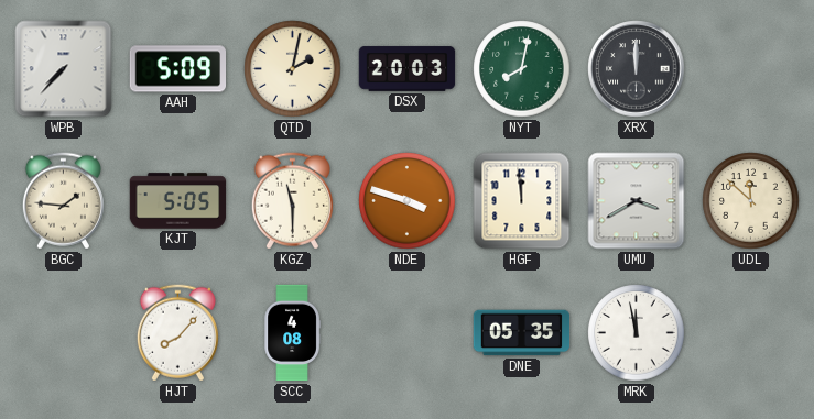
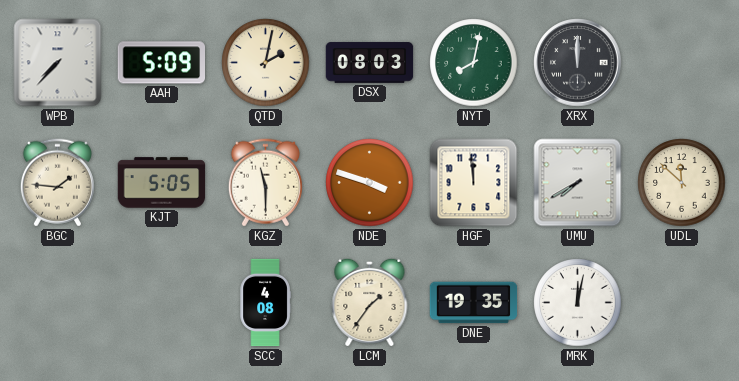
DSX: 20:03 -> 08:03
UMU: 3:40 -> 7:40
HJT: 8:07 -> none
LCM: none -> 1:36
DNE: 05:35 -> 19:35
MRK: 11:58 -> 12:02
